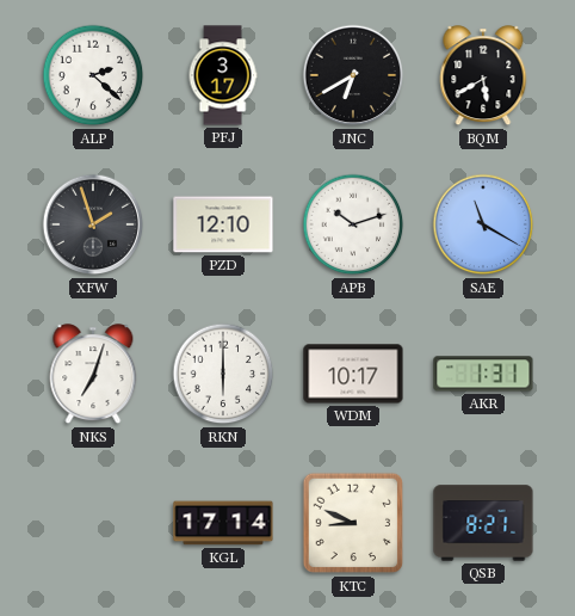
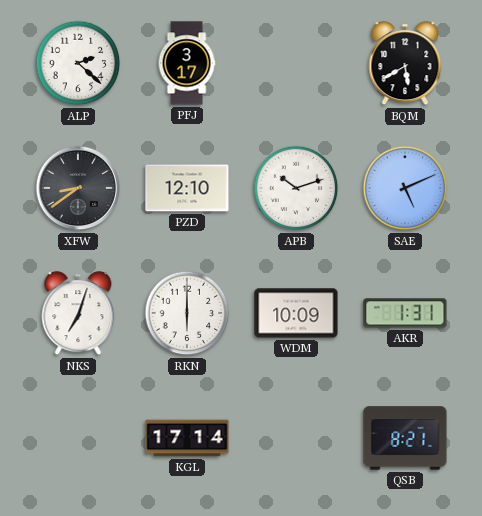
JNC: 6:40 -> none
XFW: 1:57 -> 8:39
SAE: 11:20 -> 5:11
WDM: 10:17 -> 10:09
KTC: 8:49 -> none
